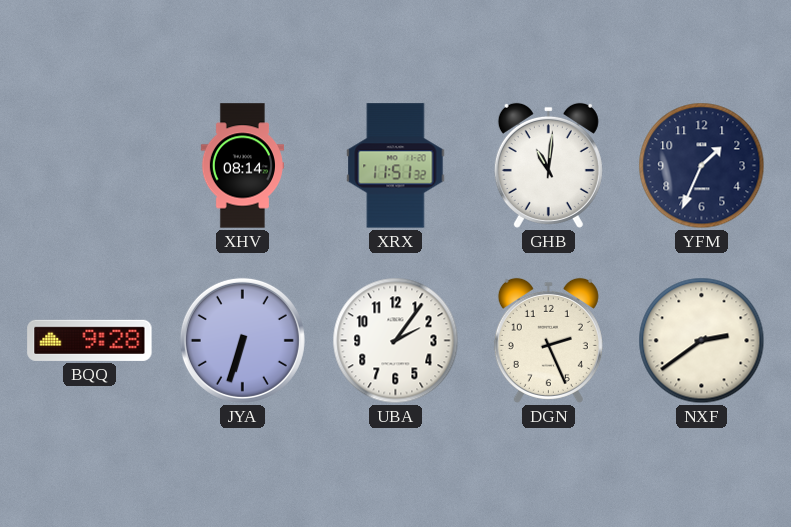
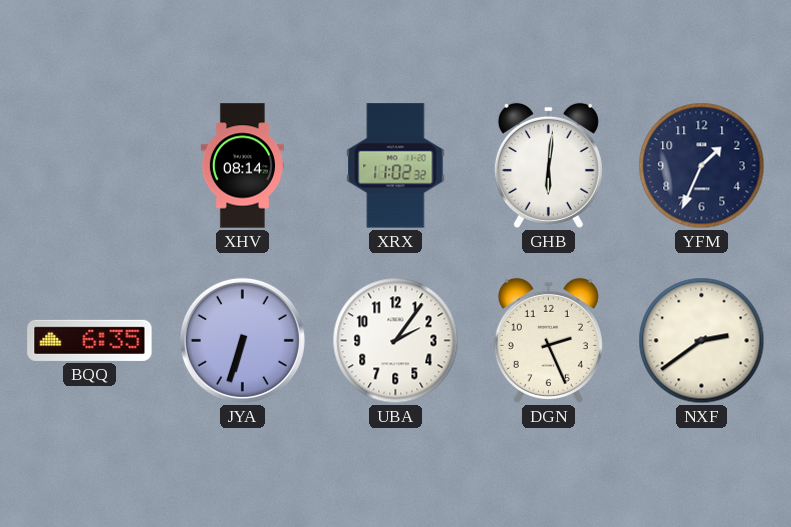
XRX: 11:51 -> 11:02
GHB: 11:01 -> 6:01
BQQ: 9:28 -> 6:35
